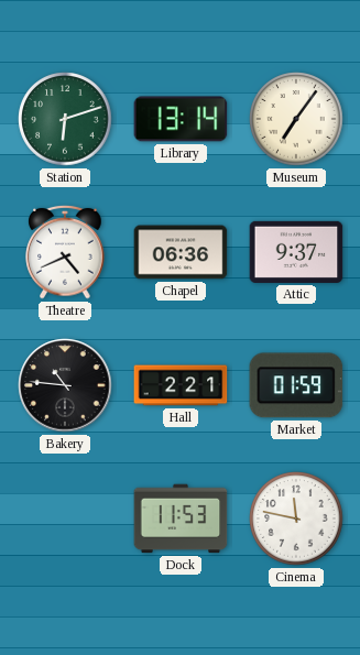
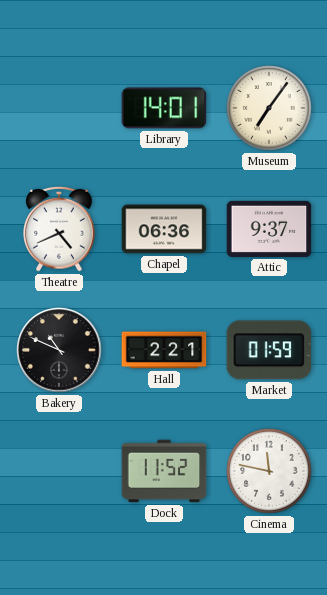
Station: 6:12 -> none
Library: 13:14 -> 14:01
Bakery: 10:46 -> 10:49
Dock: 11:53 -> 11:52
